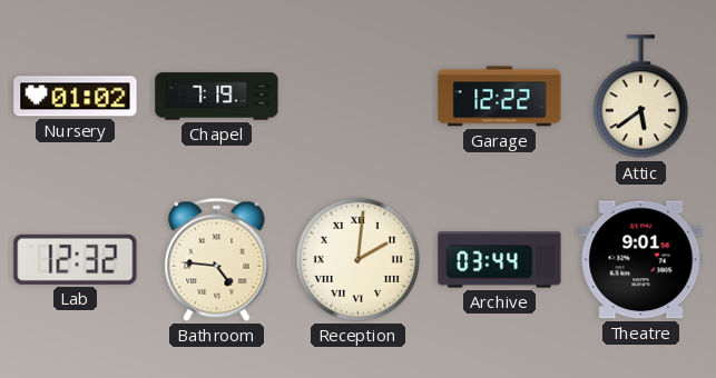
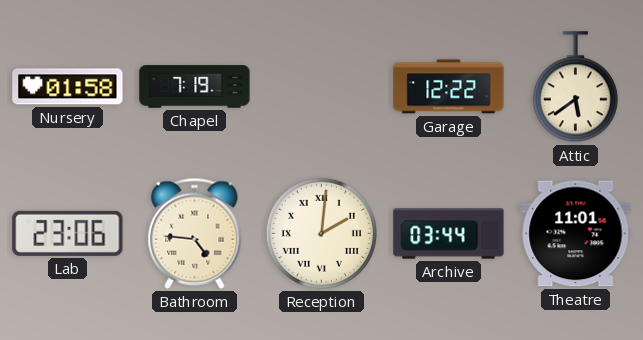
Nursery: 01:02 -> 01:58
Lab: 12:32 -> 23:06
Theatre: 9:01 -> 11:01
